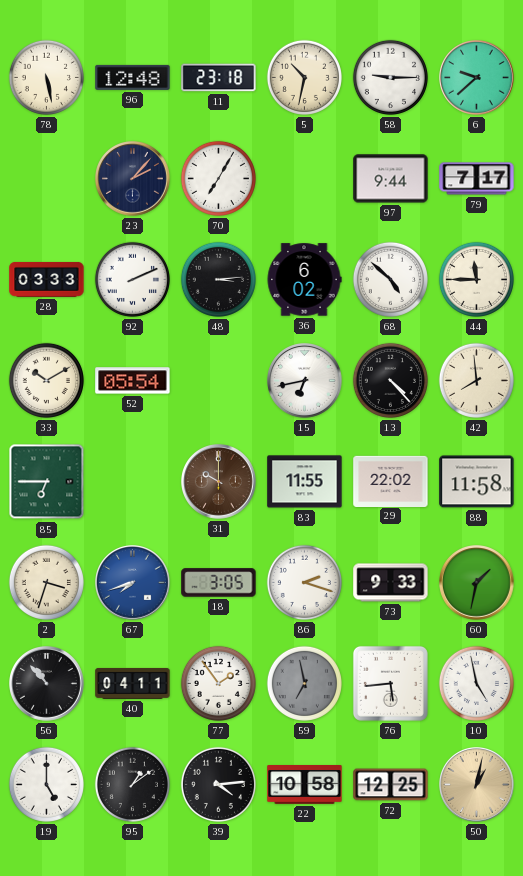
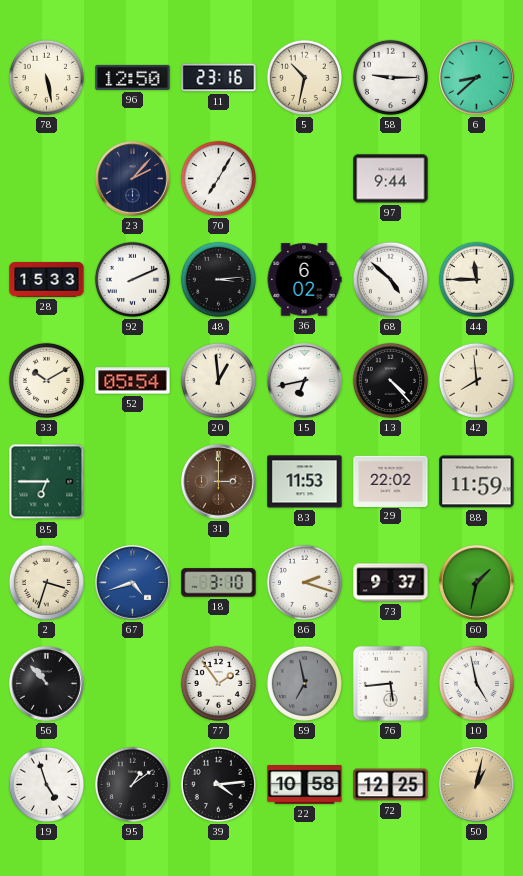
96: 12:48 -> 12:50
11: 23:18 -> 23:16
6: 9:38 -> 8:38
79: 7:17 -> none
28: 03:33 -> 15:33
20: none -> 12:59
31: 10:00 -> 3:00
83: 11:55 -> 11:53
88: 11:58 -> 11:59
67: 7:42 -> 4:42
18: 3:05 -> 3:10
73: 9:33 -> 9:37
40: 04:11 -> none
19: 5:00 -> 4:57
